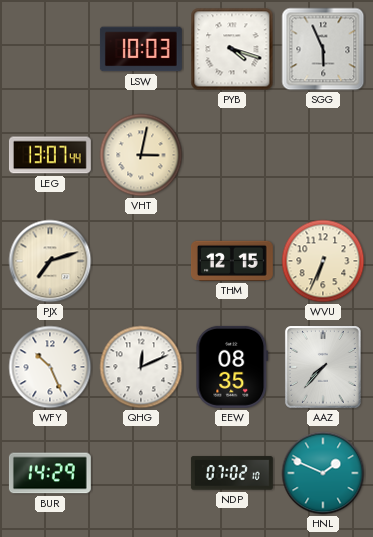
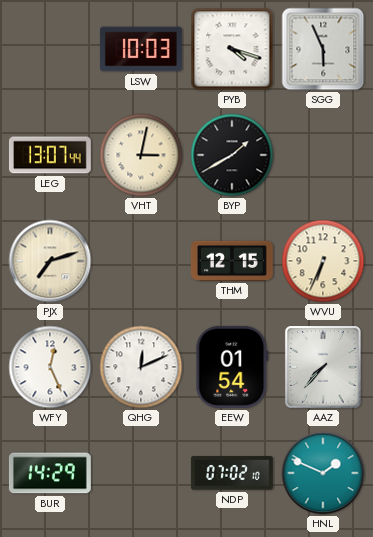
BYP: none -> 1:40
WFY: 10:26 -> 12:26
EEW: 08:35 -> 01:54
